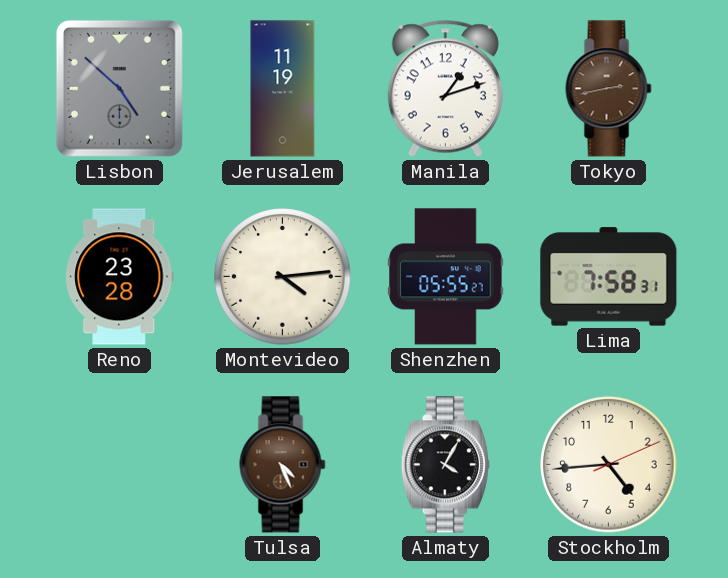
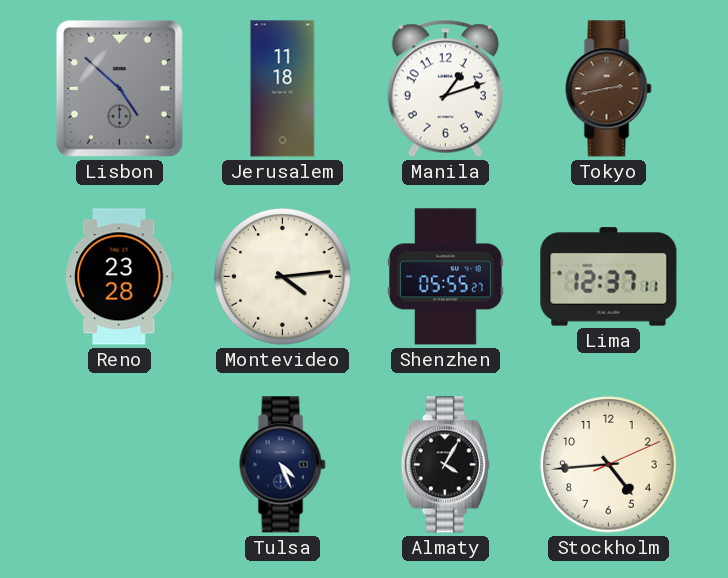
Jerusalem: 11:19 -> 11:18
Lima: 7:58 -> 12:37
Tulsa dial: brown -> navy
